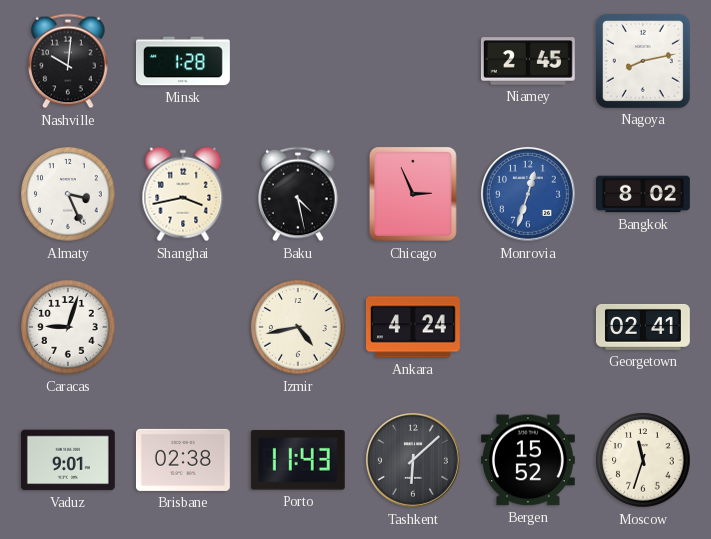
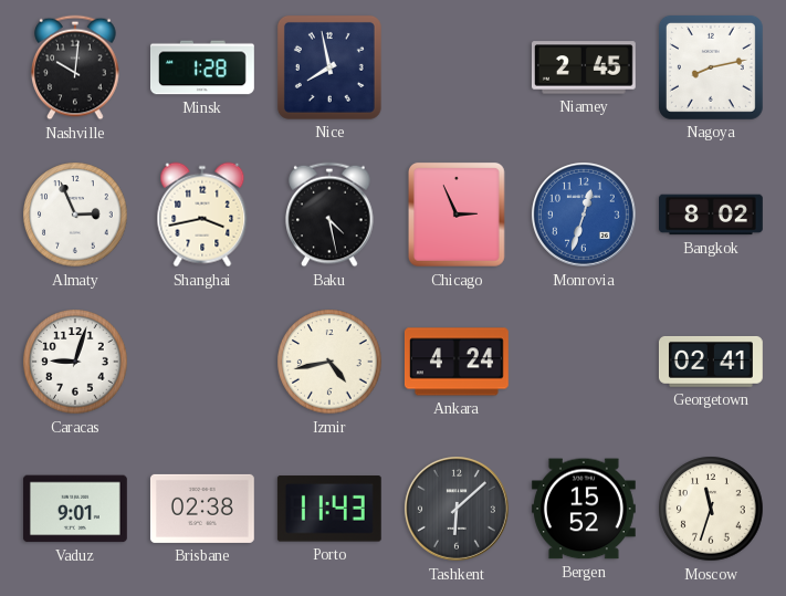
Nice: none -> 7:58
Almaty: 3:26 -> 2:56
